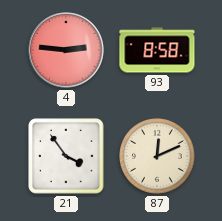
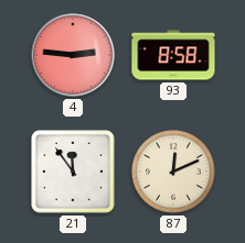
21: 3:54 -> 11:54
